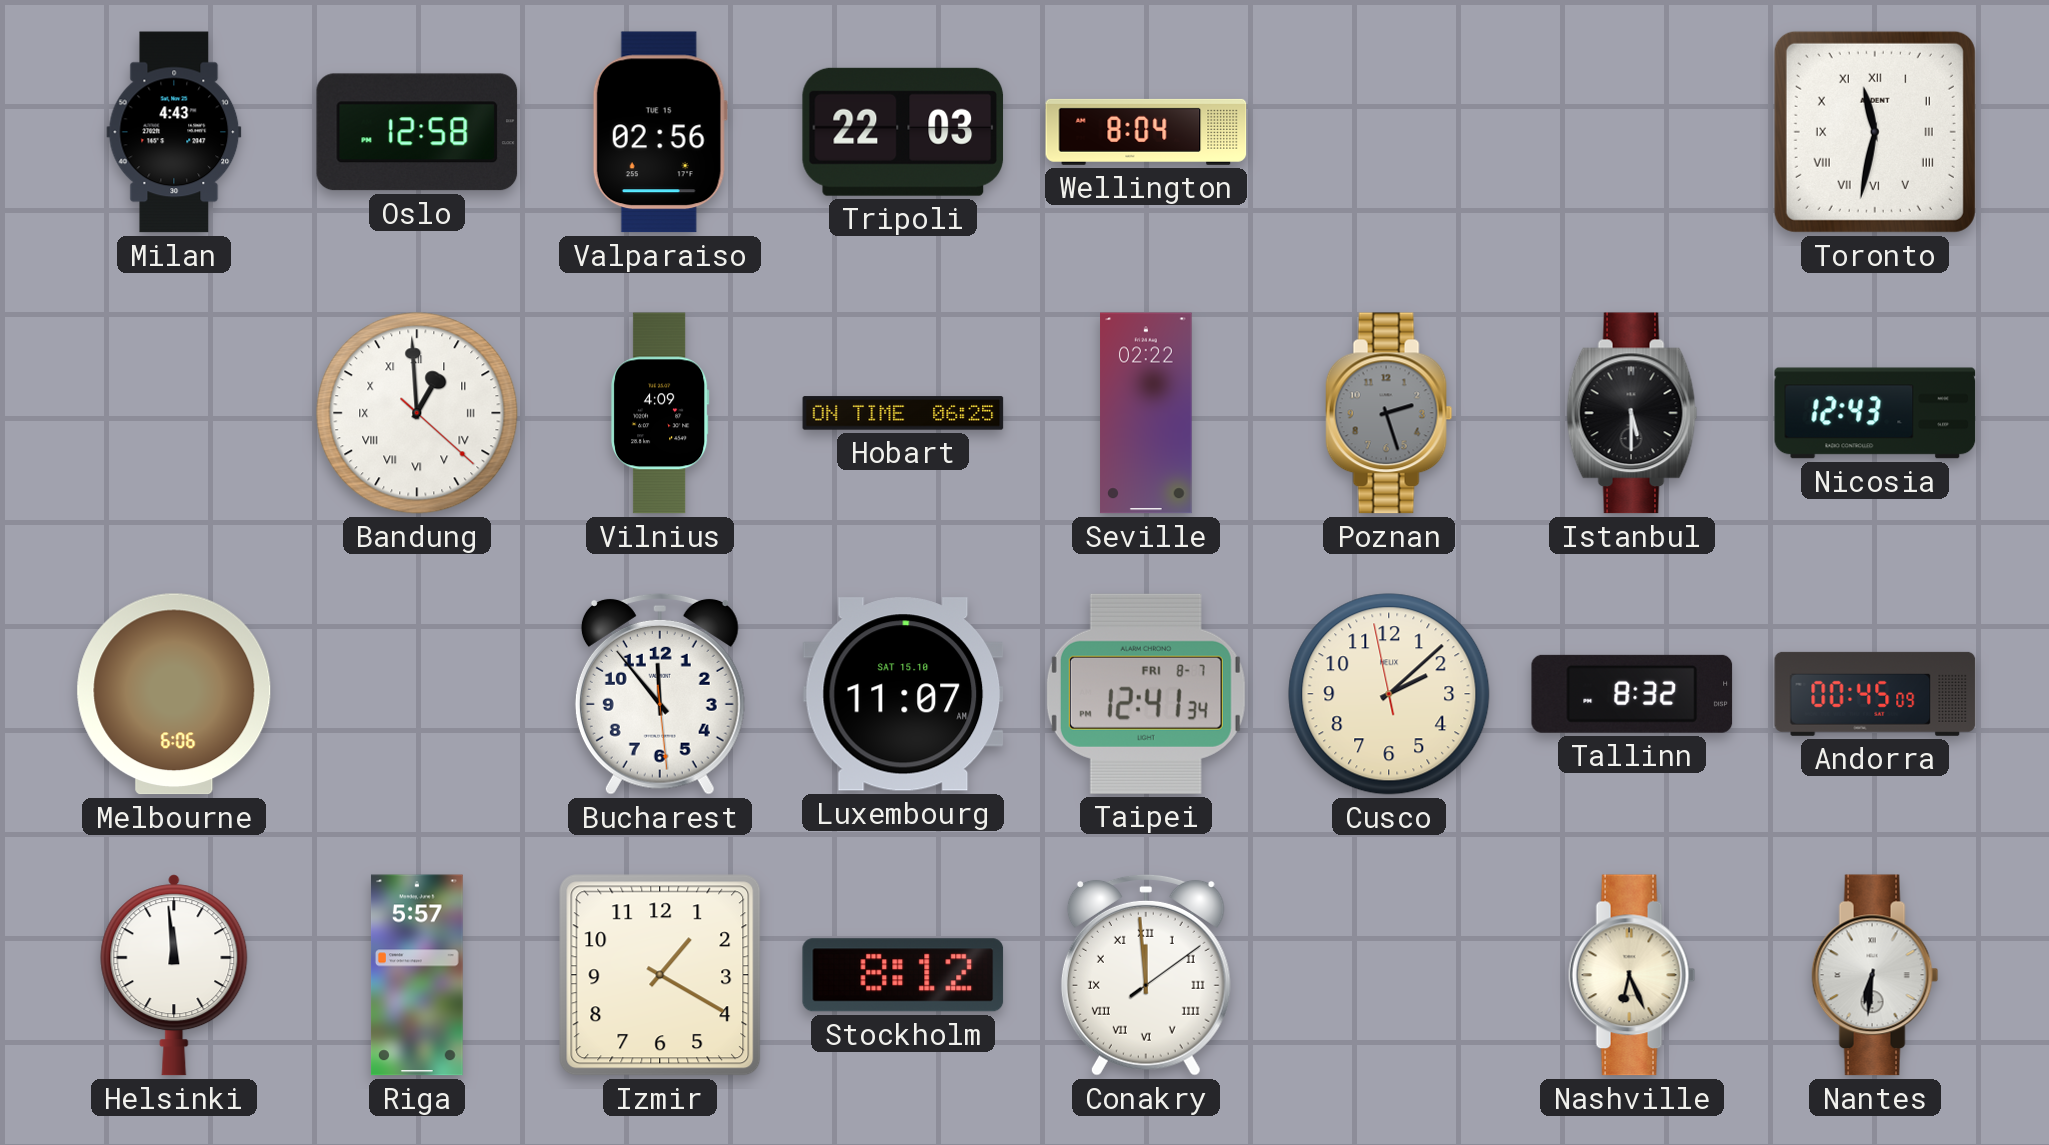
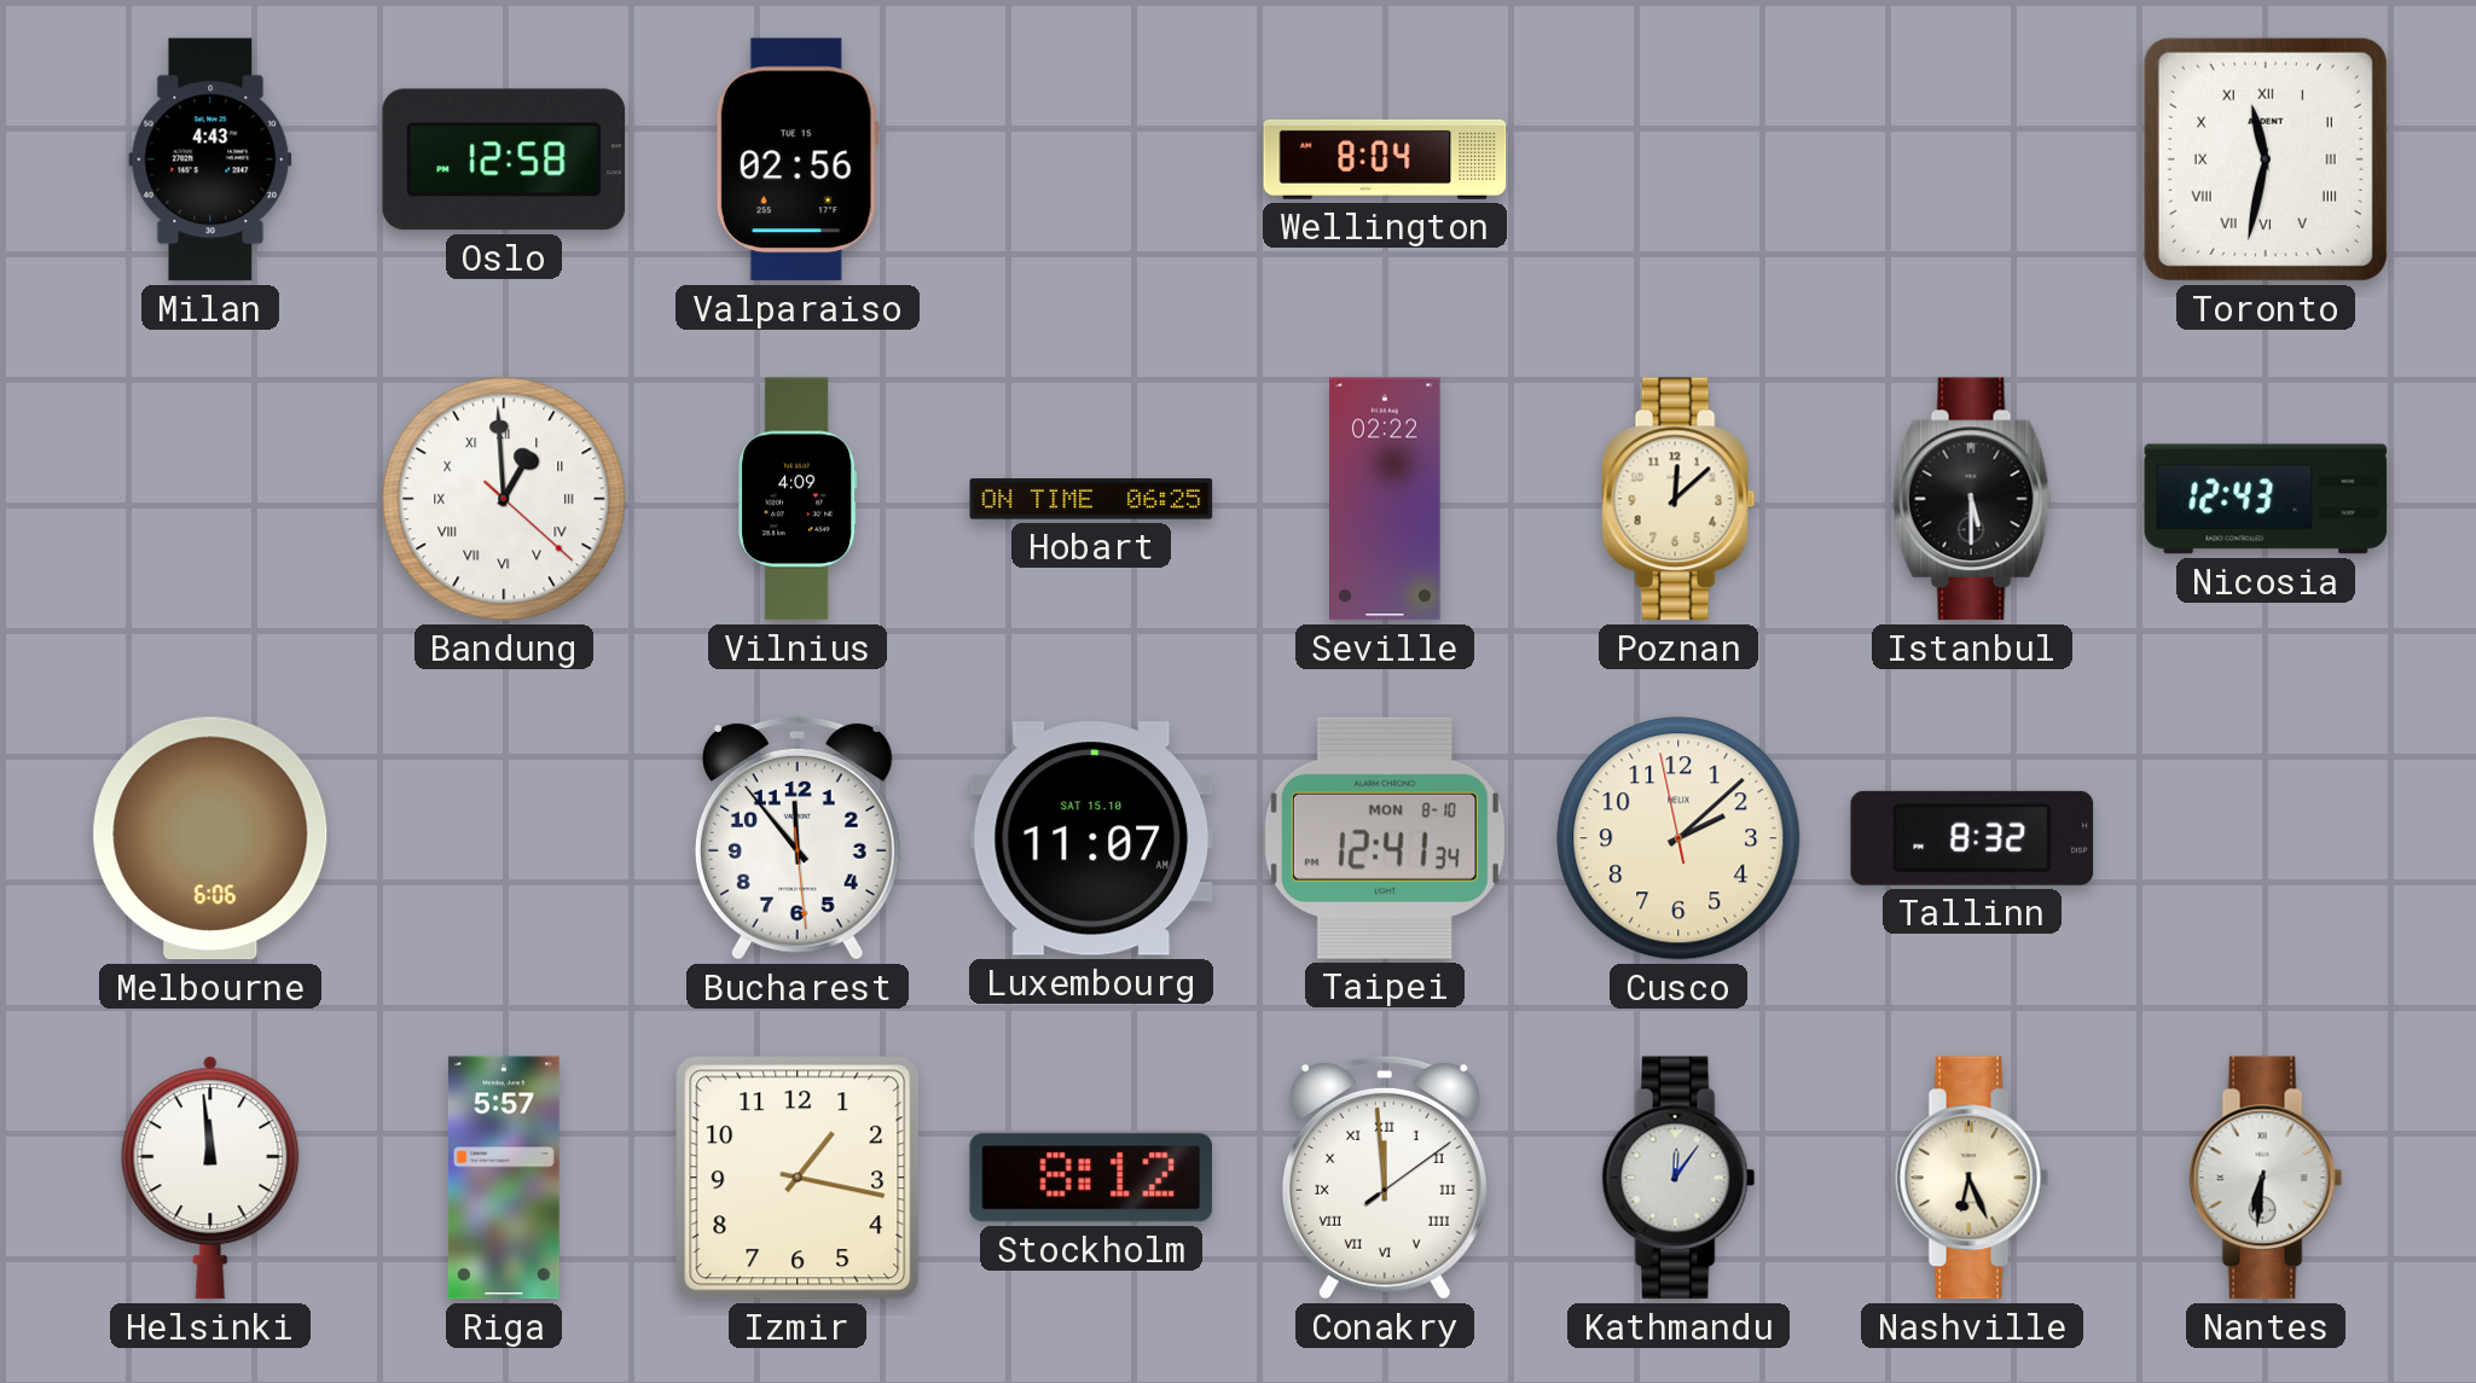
Tripoli: 22:03 -> none
Poznan: 2:27 -> 12:08
Poznan dial: grey -> cream
Taipei date: FRI 8-7 -> MON 8-10
Andorra: 00:45 -> none
Izmir: 1:20 -> 1:17
Kathmandu: none -> 12:06
